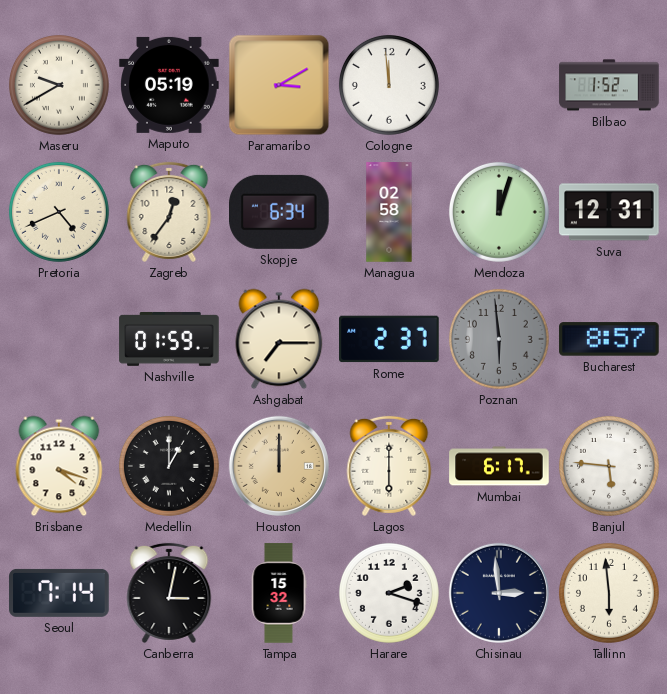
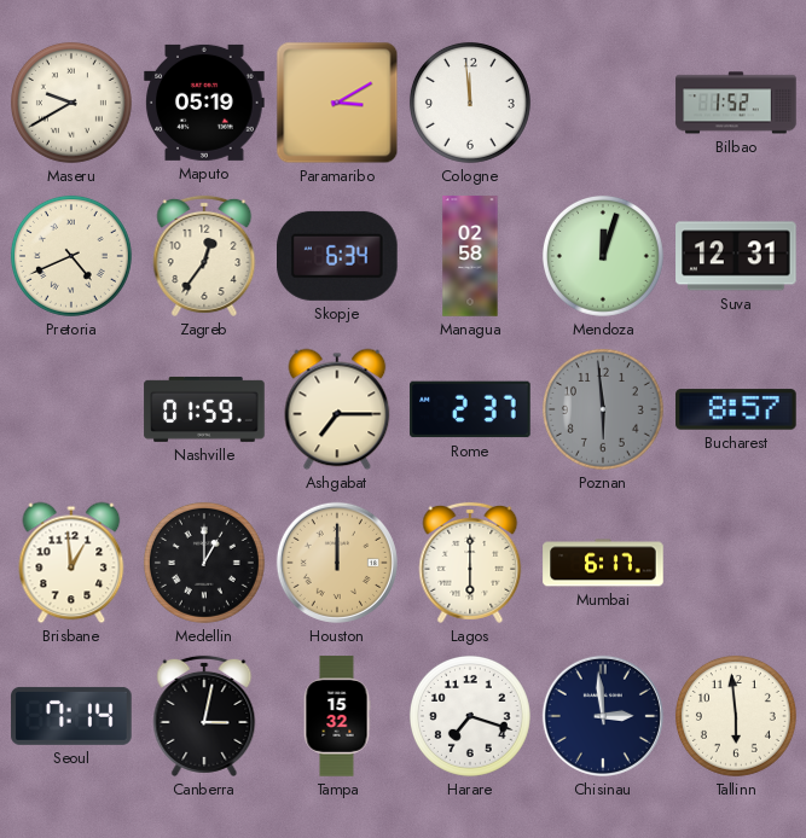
Brisbane: 4:18 -> 12:59
Banjul: 5:46 -> none
Harare: 2:18 -> 7:18
